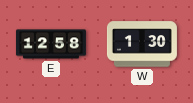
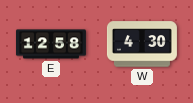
W: 1:30 -> 4:30
